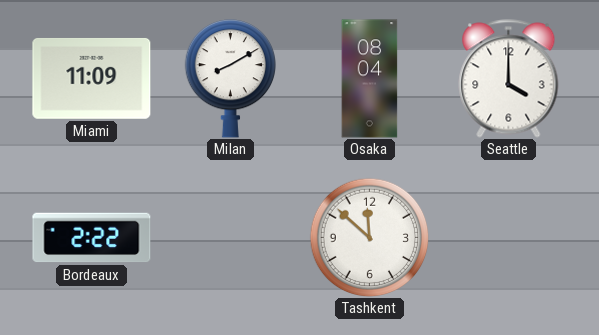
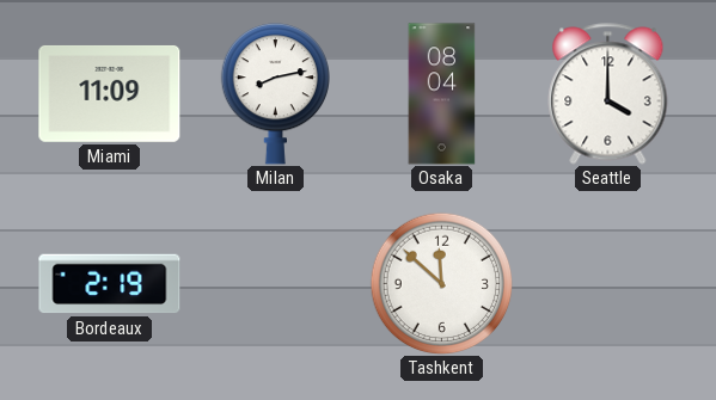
Milan: 8:10 -> 8:13
Bordeaux: 2:22 -> 2:19
